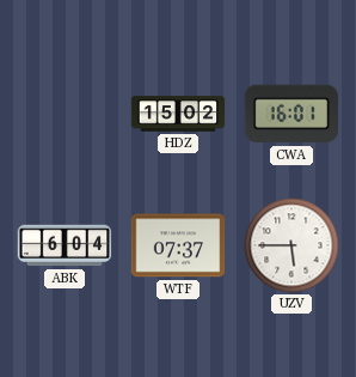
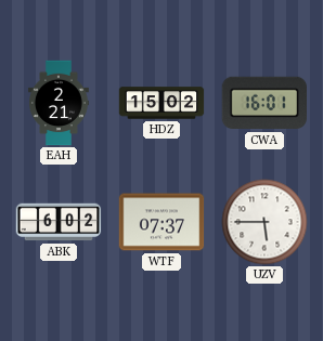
EAH: none -> 2:21
ABK: 6:04 -> 6:02
